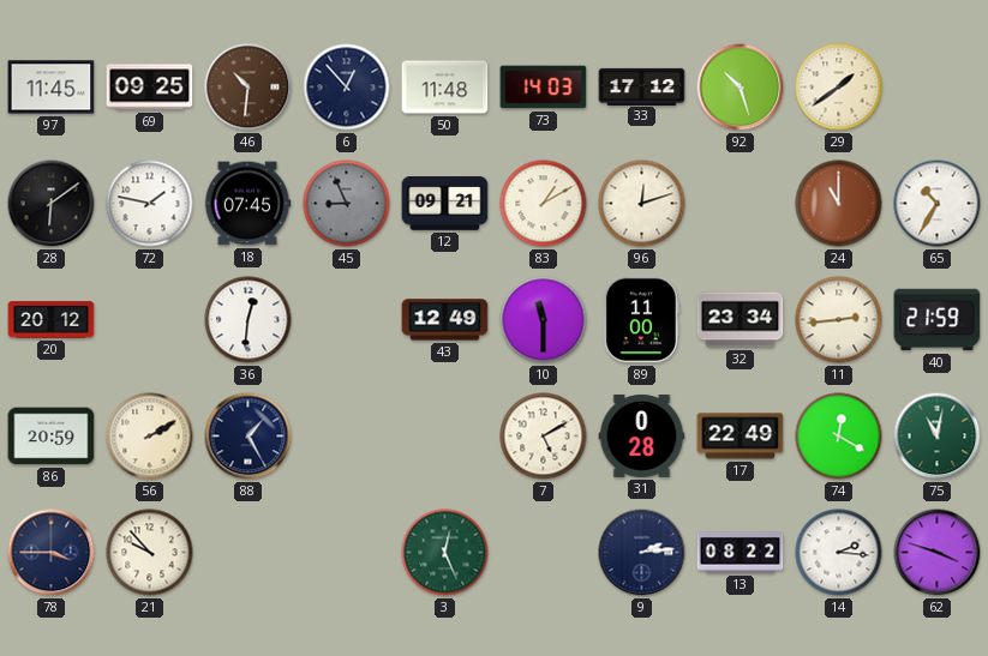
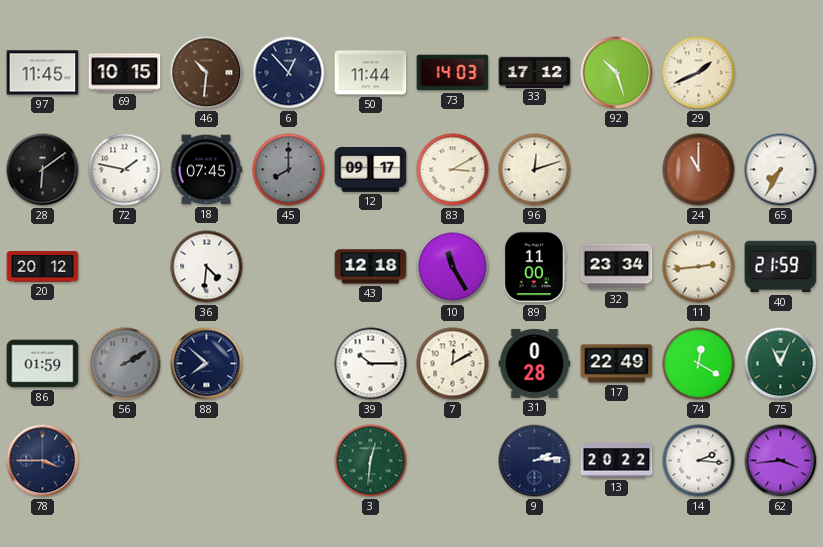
69: 09:25 -> 10:15
50: 11:48 -> 11:44
29: 1:39 -> 1:41
45: 8:56 -> 8:00
12: 09:21 -> 09:17
83: 1:10 -> 3:10
65: 10:35 -> 7:35
36: 12:31 -> 4:31
43: 12:49 -> 12:18
10: 11:30 -> 11:25
86: 20:59 -> 01:59
56 dial: cream -> grey
88: 1:25 -> 7:52
39: none -> 10:15
7: 5:10 -> 12:10
75: 11:02 -> 11:04
21: 9:53 -> none
3: 12:26 -> 12:31
13: 08:22 -> 20:22
62: 3:48 -> 3:44
